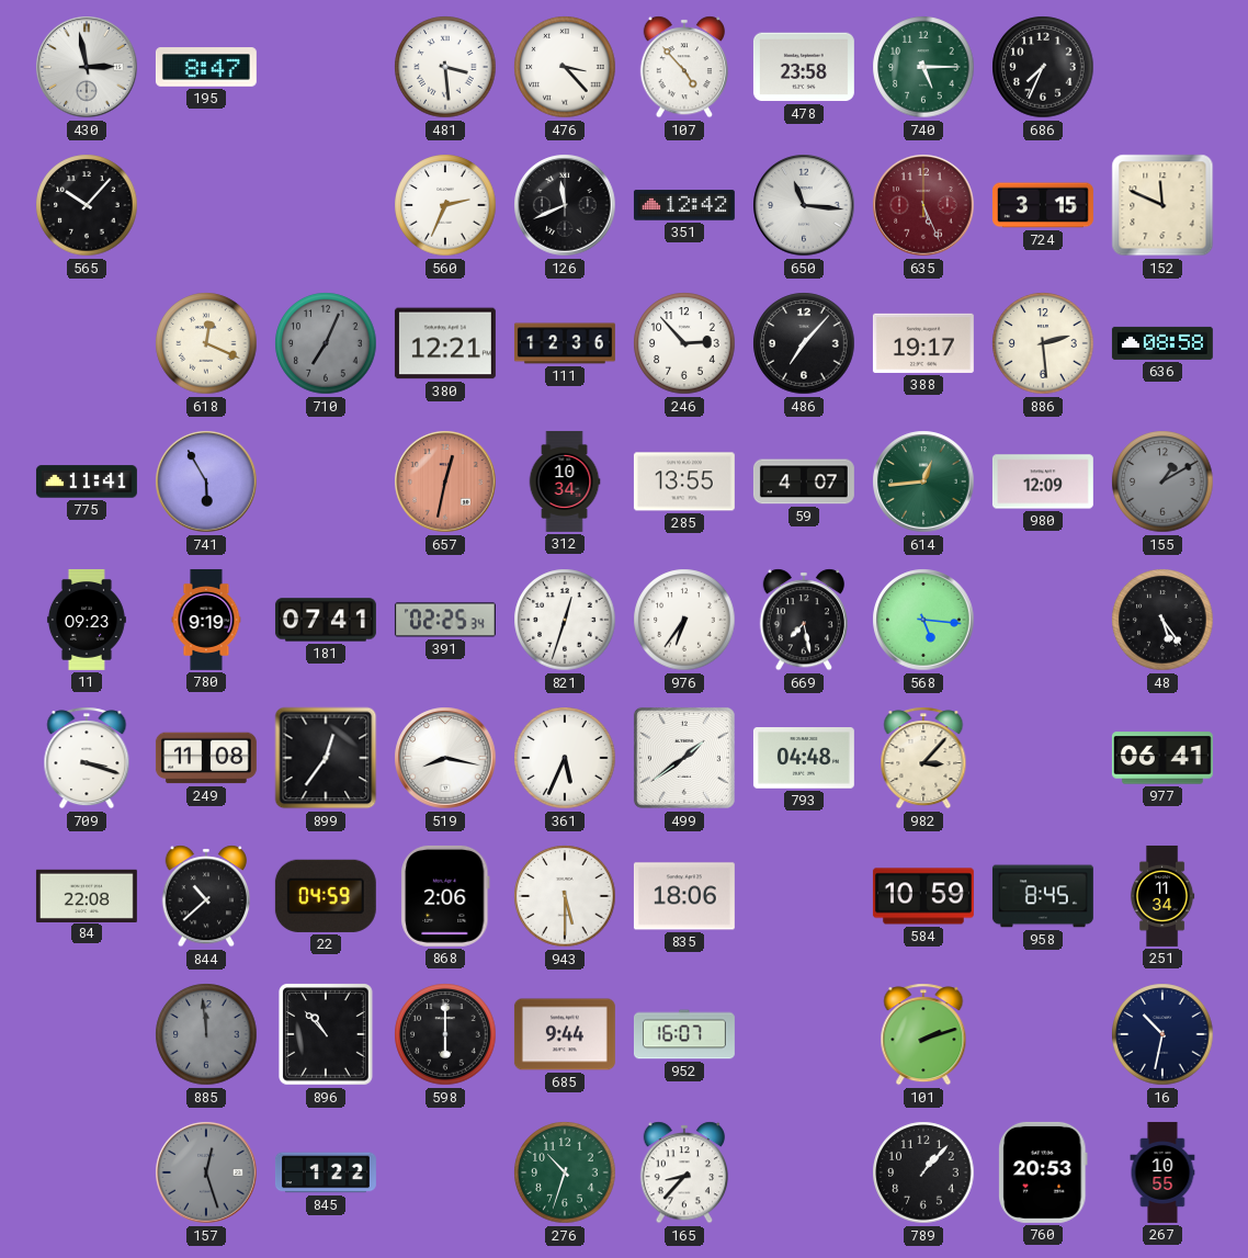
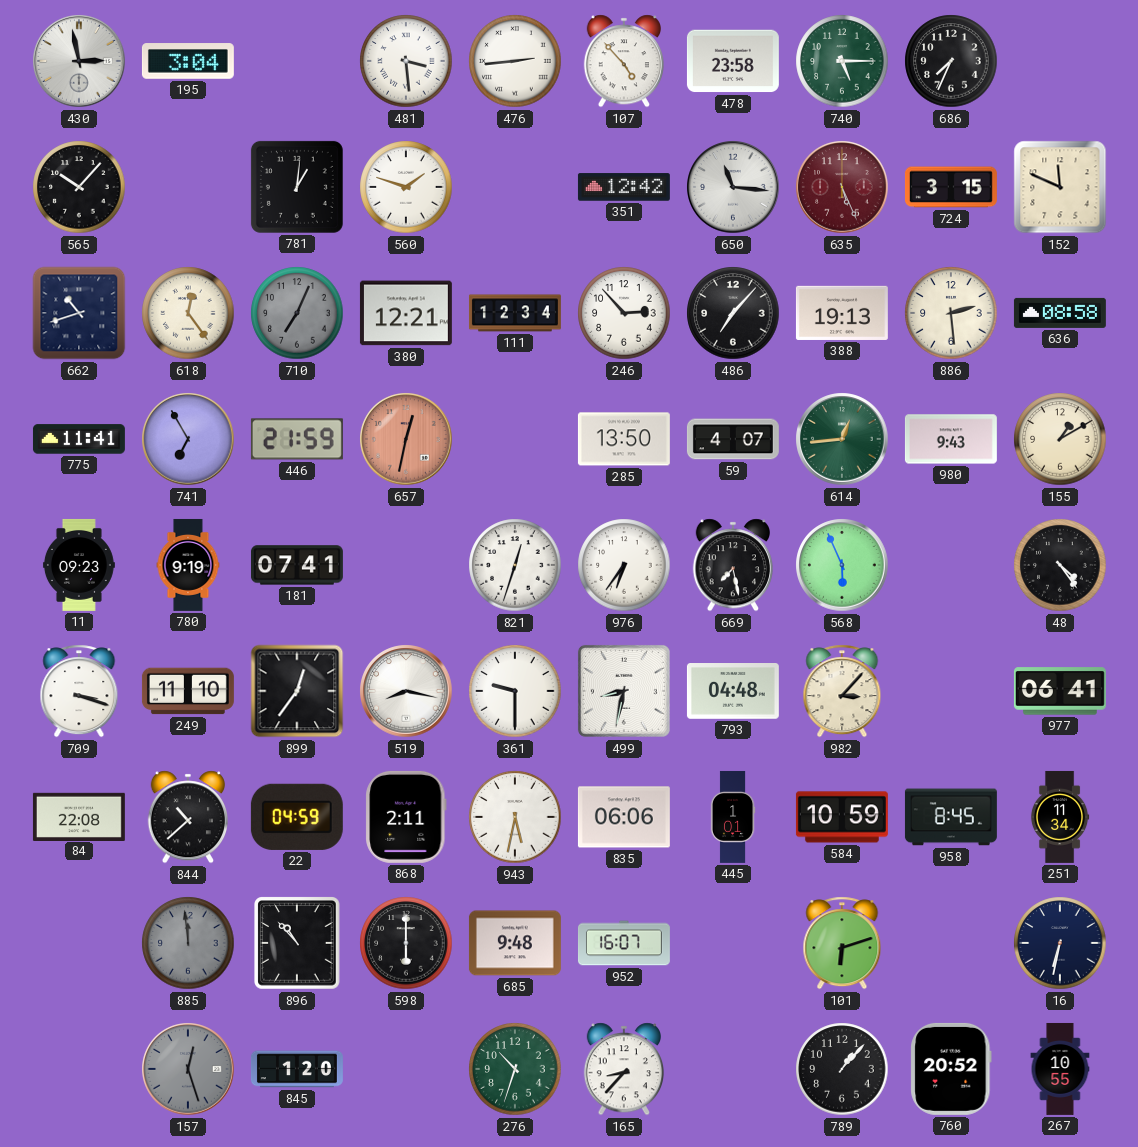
195: 8:47 -> 3:04
476: 3:23 -> 2:44
781: none -> 1:01
560: 2:34 -> 1:48
126: 11:41 -> none
662: none -> 10:42
618: 12:19 -> 12:24
111: 12:36 -> 12:34
388: 19:17 -> 19:13
741: 5:55 -> 6:55
446: none -> 21:59
312: 10:34 -> none
285: 13:55 -> 13:50
980: 12:09 -> 9:43
155 dial: grey -> cream
391: 02:25 -> none
568: 5:16 -> 5:56
48: 5:24 -> 4:24
249: 11:08 -> 11:10
361: 5:34 -> 9:30
499: 1:39 -> 8:32
868: 2:06 -> 2:11
943: 5:30 -> 5:32
835: 18:06 -> 06:06
445: none -> 1:01
685: 9:44 -> 9:48
101: 2:12 -> 6:12
16: 10:32 -> 6:32
845: 1:22 -> 1:20
760: 20:53 -> 20:52
